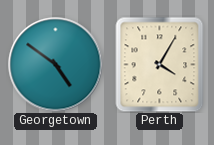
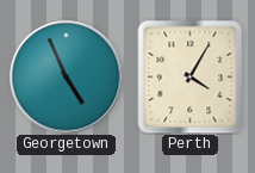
Georgetown: 4:51 -> 4:56
